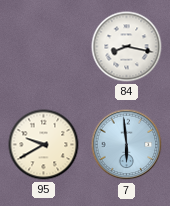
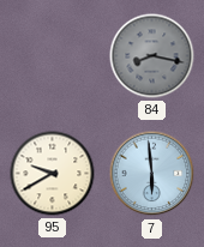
84 dial: white -> grey
